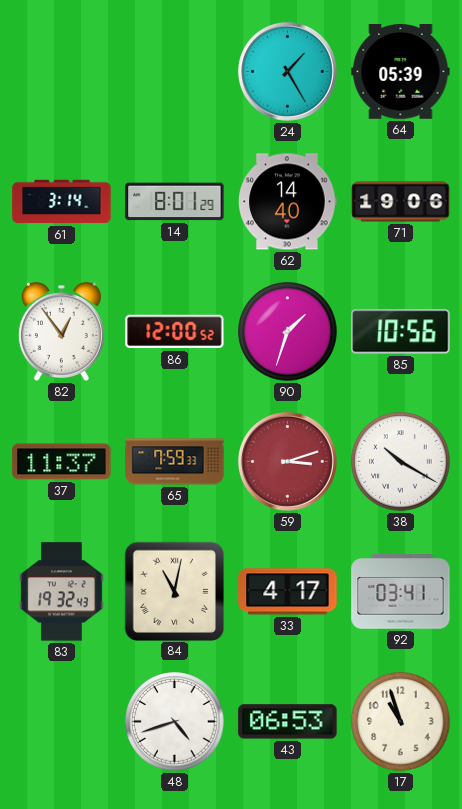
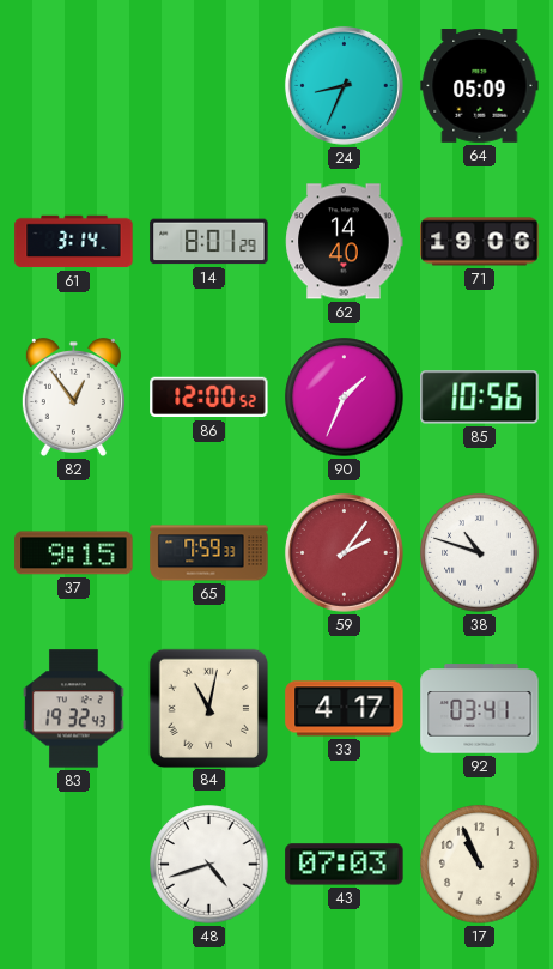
24: 1:25 -> 8:34
64: 05:39 -> 05:09
90: 1:33 -> 1:34
37: 11:37 -> 9:15
59: 3:12 -> 2:06
38: 10:20 -> 10:48
43: 06:53 -> 07:03
17: 10:57 -> 10:56
